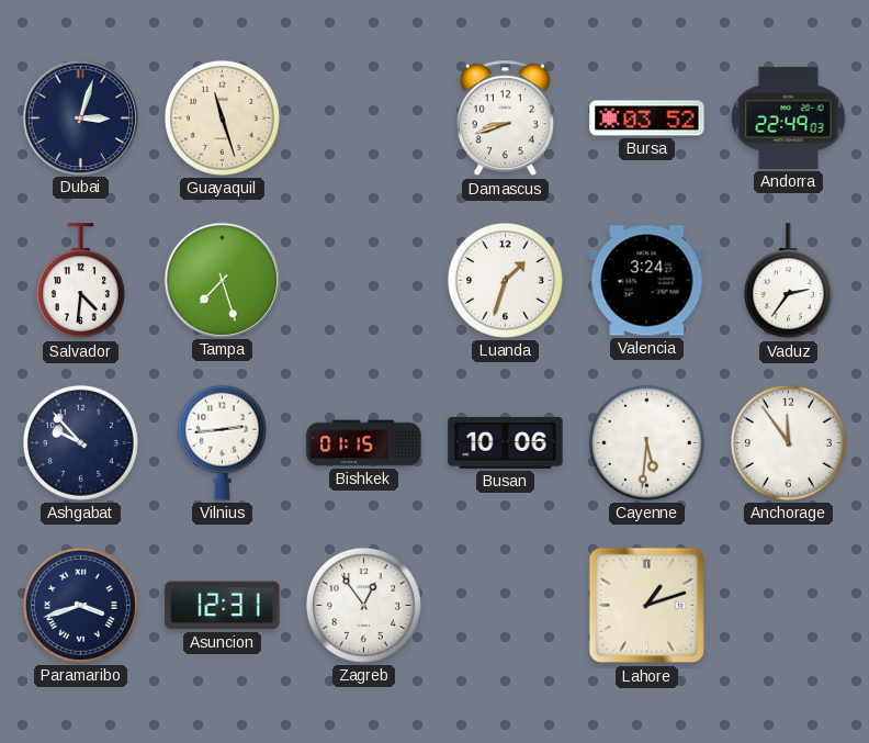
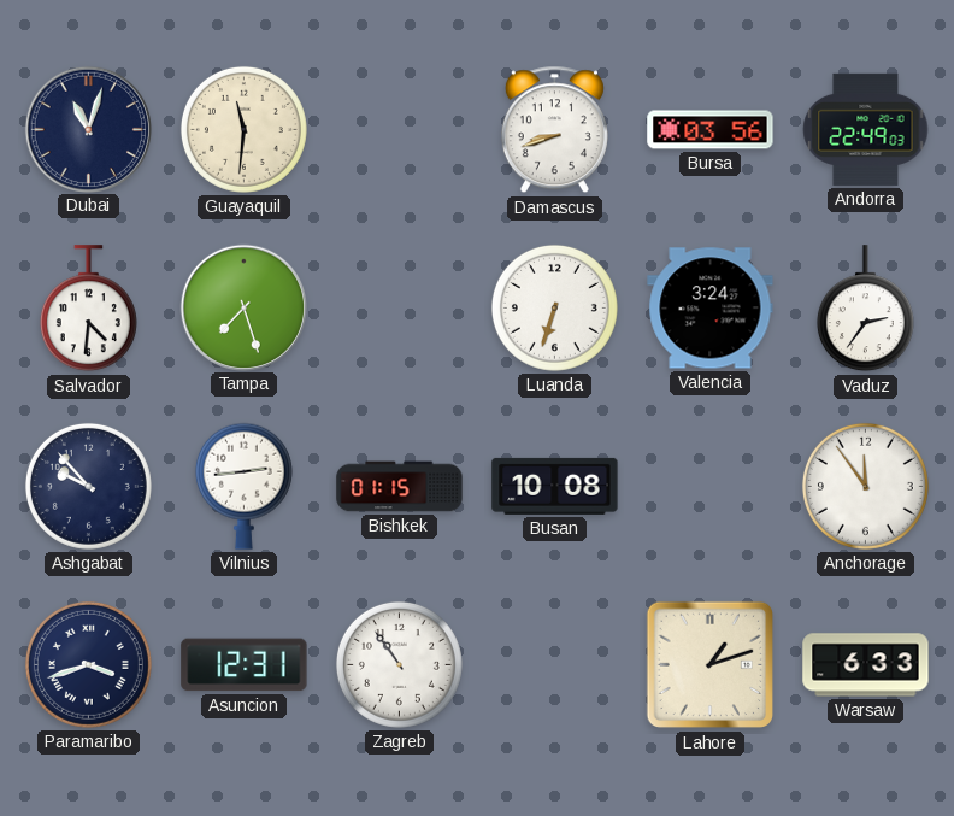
Dubai: 3:03 -> 11:03
Guayaquil: 11:27 -> 11:31
Bursa: 03:52 -> 03:56
Luanda: 1:33 -> 6:33
Busan: 10:06 -> 10:08
Cayenne: 5:31 -> none
Zagreb: 12:54 -> 10:54
Warsaw: none -> 6:33
